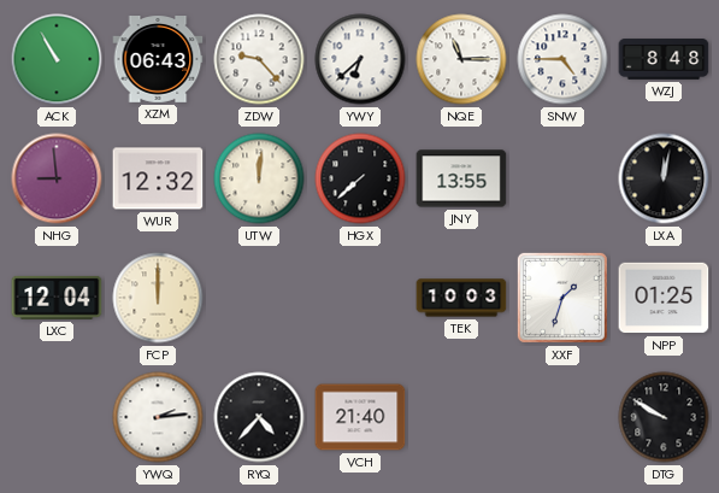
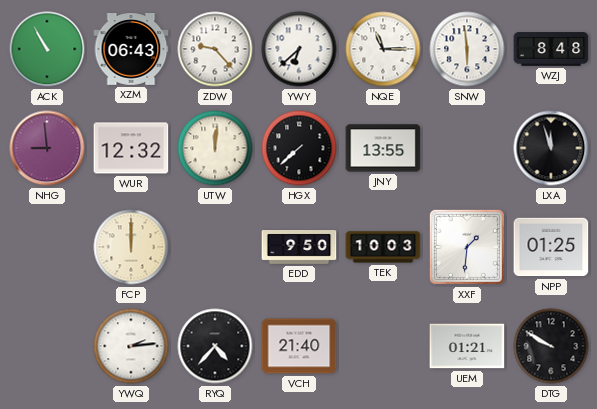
SNW: 4:45 -> 5:59
LXA: 12:02 -> 11:57
LXC: 12:04 -> none
EDD: none -> 9:50
XXF: 1:33 -> 1:31
UEM: none -> 01:21
